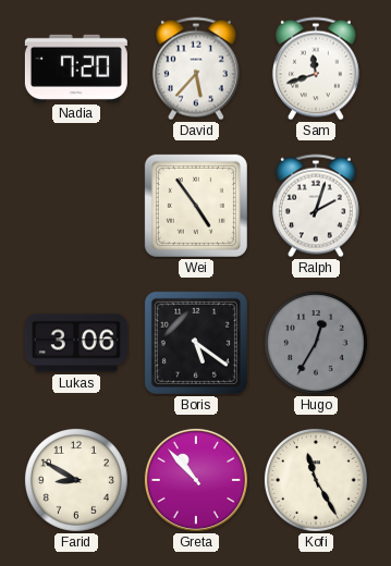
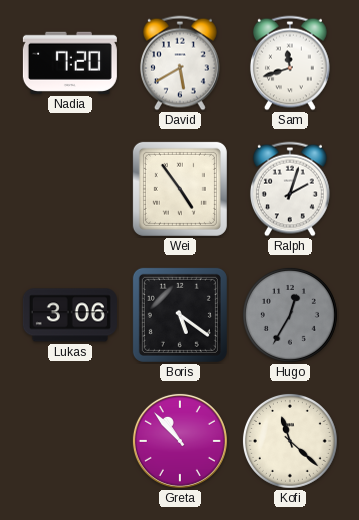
David: 5:37 -> 5:40
Farid: 8:50 -> none
Kofi: 11:25 -> 11:22
